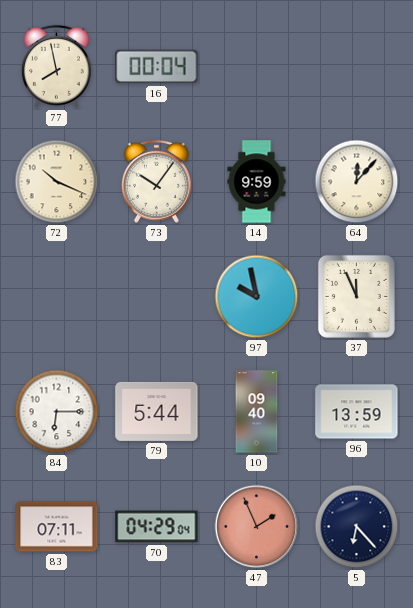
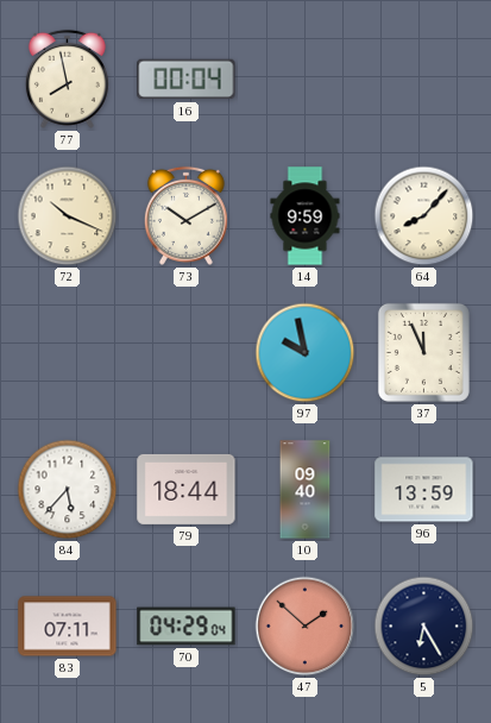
73: 10:06 -> 10:10
64: 12:07 -> 8:07
84: 6:15 -> 5:37
79: 5:44 -> 18:44
47: 1:56 -> 1:52
5: 6:23 -> 6:25
